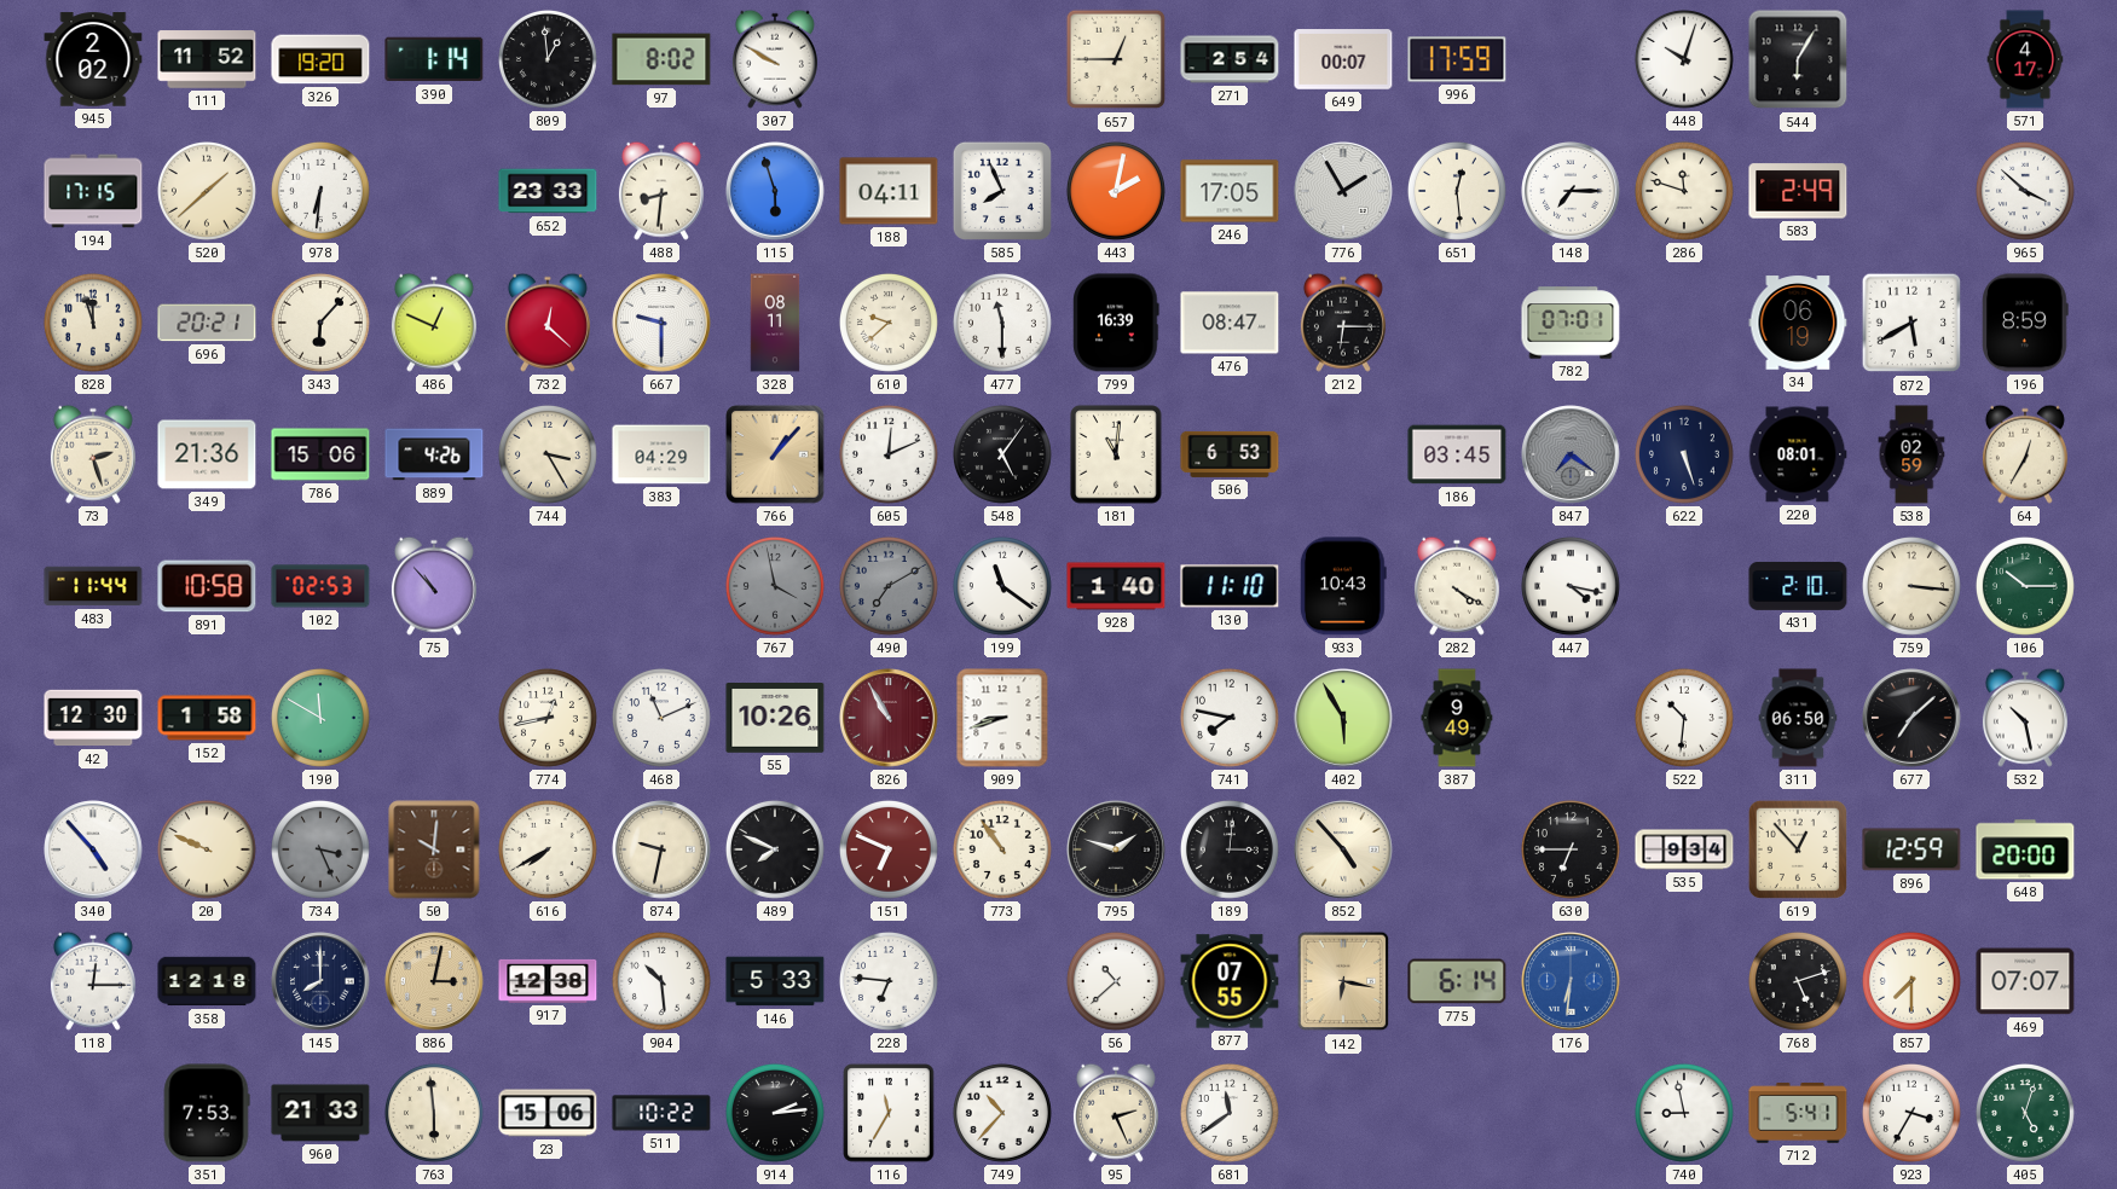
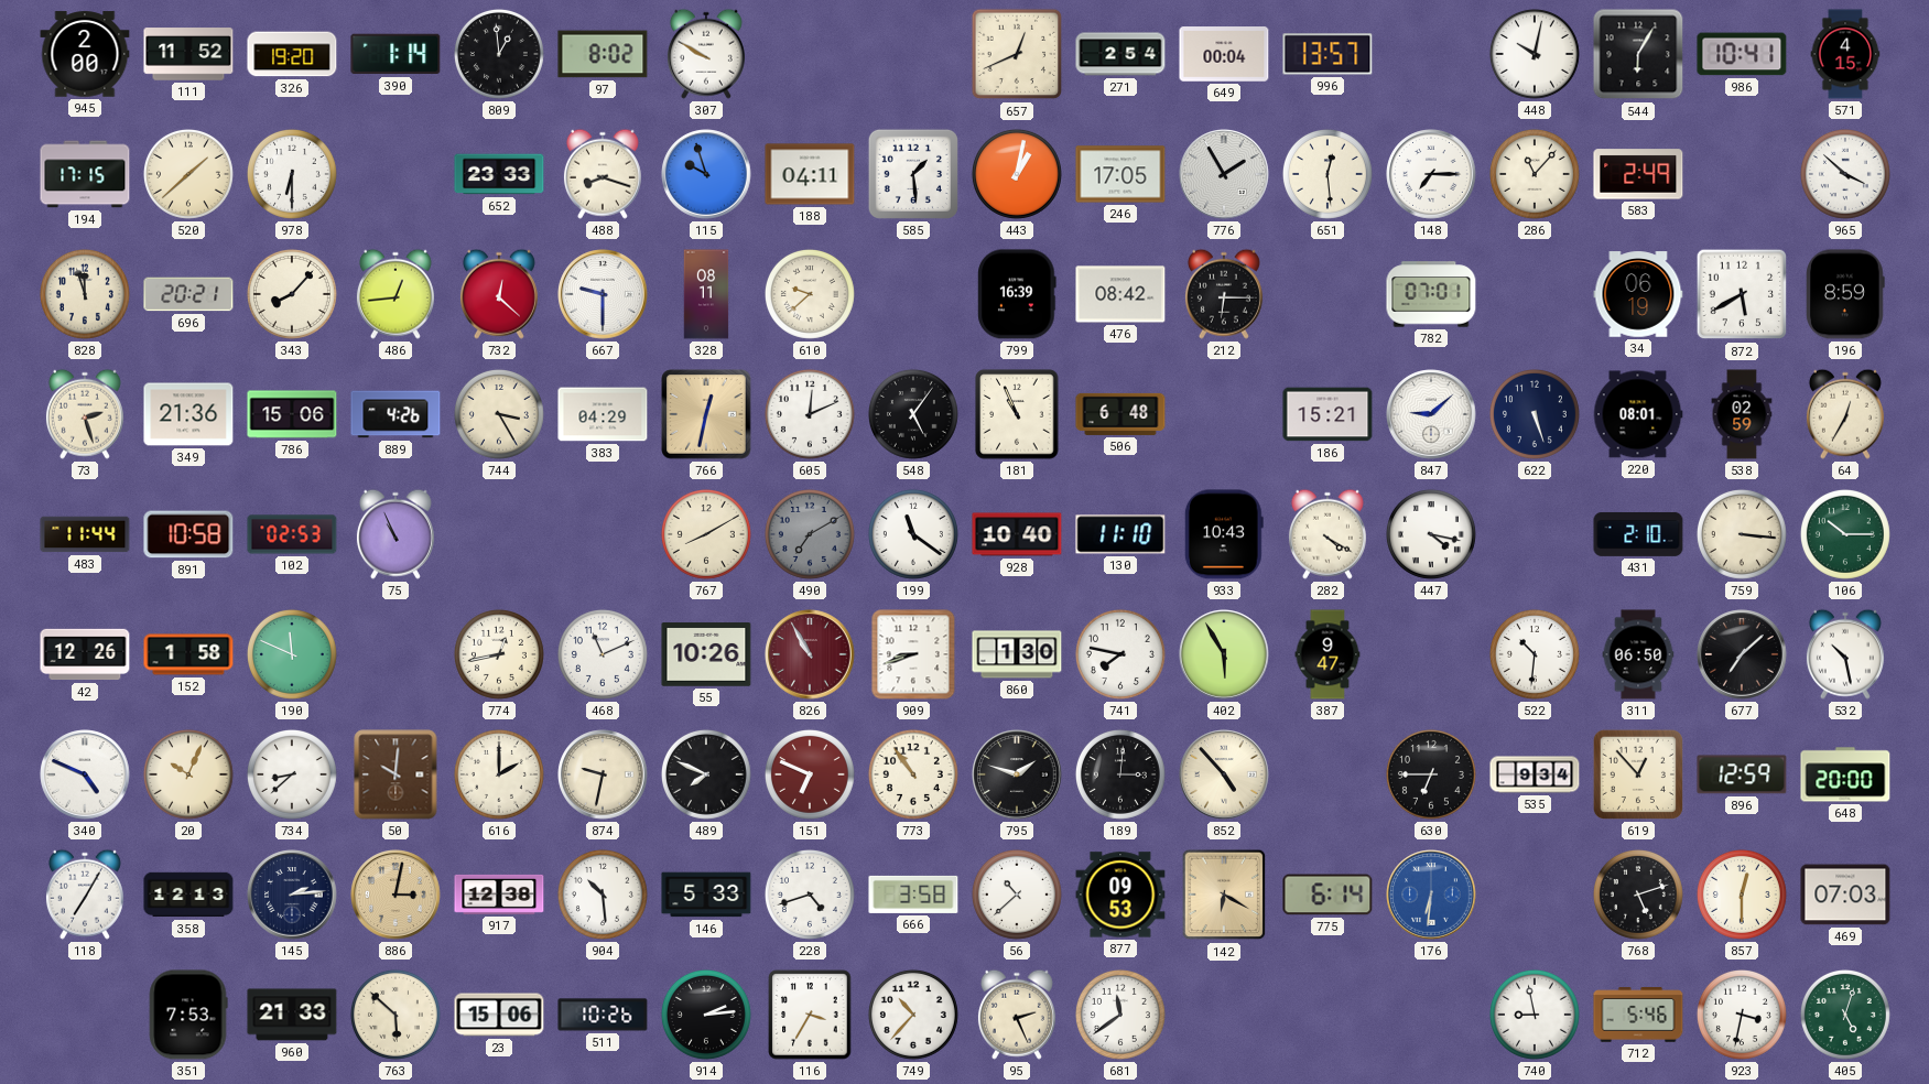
945: 2:02 -> 2:00
657: 12:45 -> 12:41
649: 00:07 -> 00:04
996: 17:59 -> 13:57
448: 10:03 -> 10:02
986: none -> 10:41
571: 4:17 -> 4:15
978: 6:31 -> 6:30
488: 8:31 -> 8:18
115: 5:57 -> 9:57
585: 7:56 -> 1:29
443: 2:02 -> 1:02
286: 11:48 -> 11:07
343: 6:07 -> 8:07
486: 12:49 -> 12:44
477: 11:30 -> none
476: 08:47 -> 08:42
766: 1:07 -> 12:32
181: 11:01 -> 10:56
506: 6:53 -> 6:48
186: 03:45 -> 15:21
847: 7:21 -> 9:08
847 dial: grey -> white
75: 10:53 -> 10:56
767: 3:58 -> 8:10
767 dial: grey -> cream
928: 1:40 -> 10:40
42: 12:30 -> 12:26
190: 11:50 -> 11:49
860: none -> 1:30
387: 9:49 -> 9:47
340: 4:53 -> 4:49
20: 9:49 -> 10:04
734: 3:26 -> 8:38
734 dial: grey -> white
616: 7:40 -> 2:00
118: 12:15 -> 7:05
358: 12:18 -> 12:13
145: 8:00 -> 2:14
228: 6:46 -> 4:42
666: none -> 3:58
877: 07:55 -> 09:53
142: 6:17 -> 6:20
857: 7:30 -> 12:30
469: 07:07 -> 07:03
763: 5:59 -> 5:52
511: 10:22 -> 10:26
116: 11:35 -> 3:35
712: 5:41 -> 5:46
923: 3:35 -> 3:32
